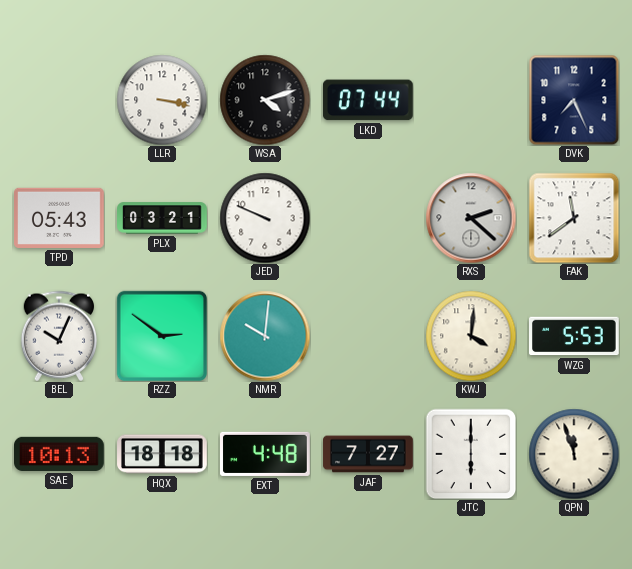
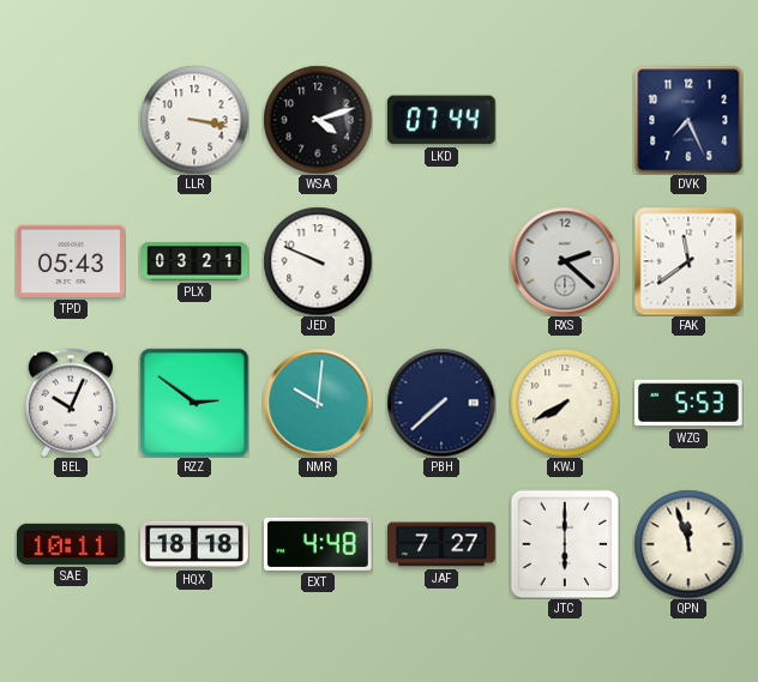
PBH: none -> 7:38
KWJ: 4:01 -> 7:40
SAE: 10:13 -> 10:11
